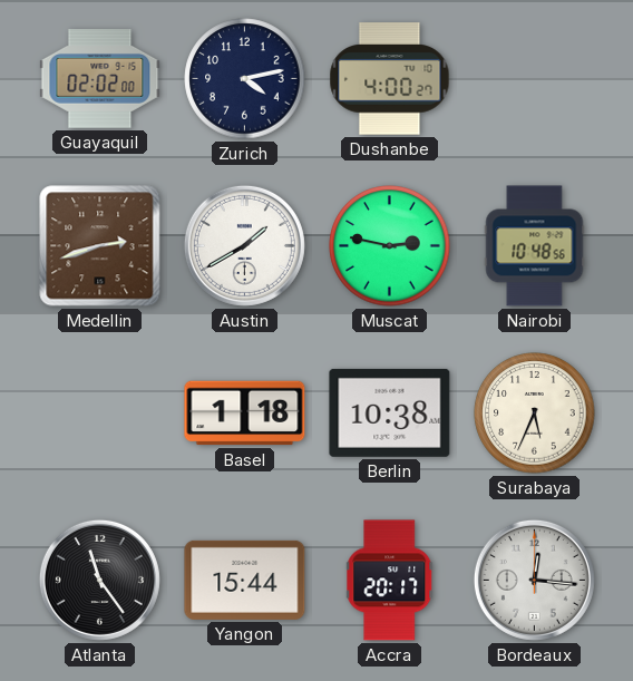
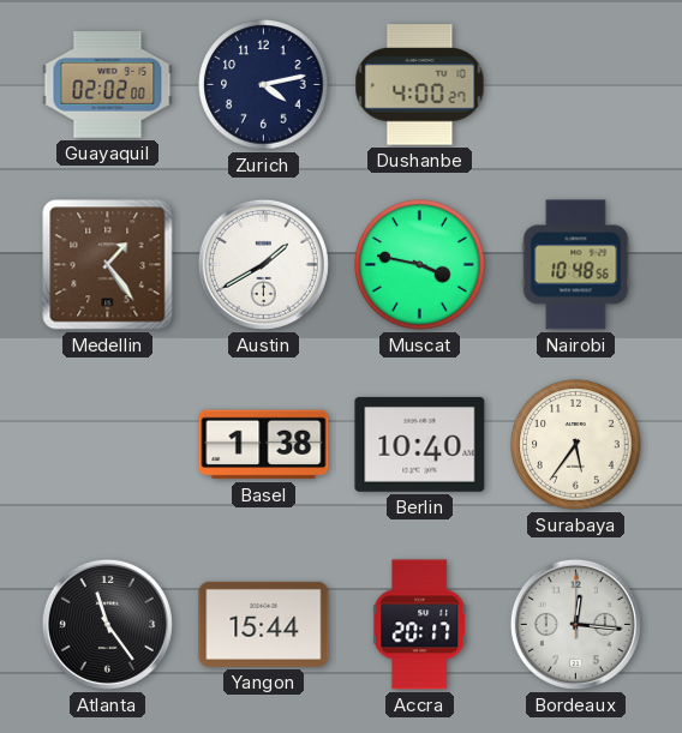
Medellin: 2:42 -> 1:24
Muscat: 2:47 -> 3:47
Basel: 1:18 -> 1:38
Berlin: 10:38 -> 10:40
Surabaya: 5:34 -> 5:36
